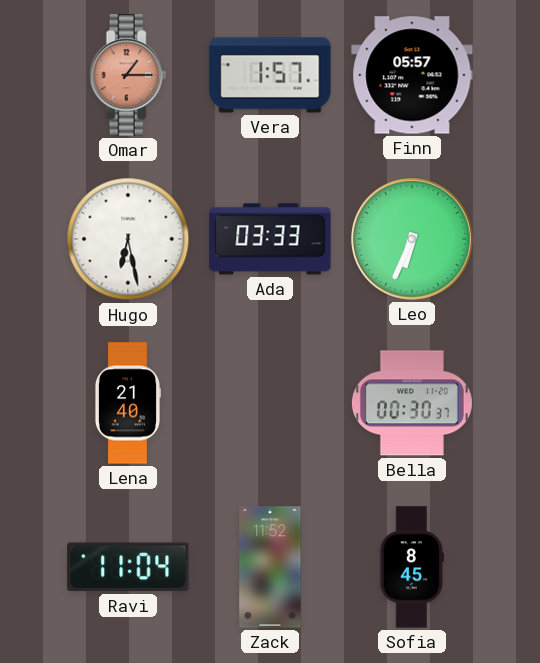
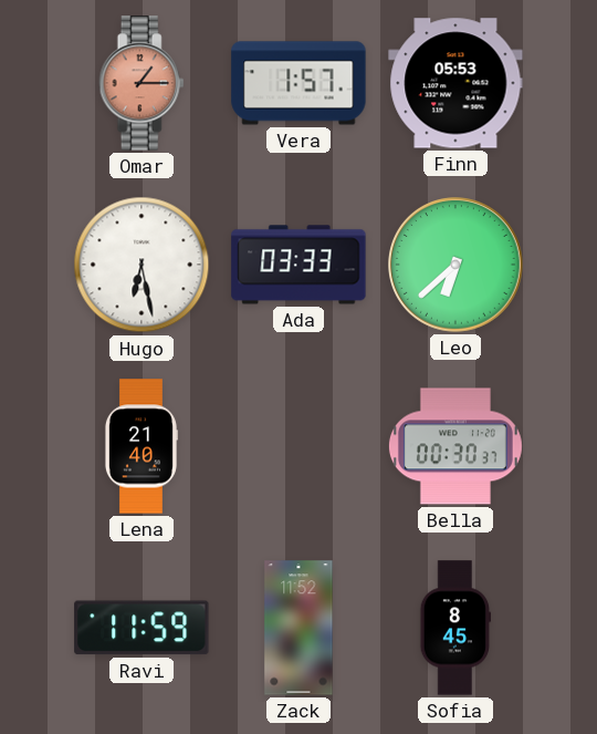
Finn: 05:57 -> 05:53
Leo: 6:34 -> 6:38
Ravi: 11:04 -> 11:59
